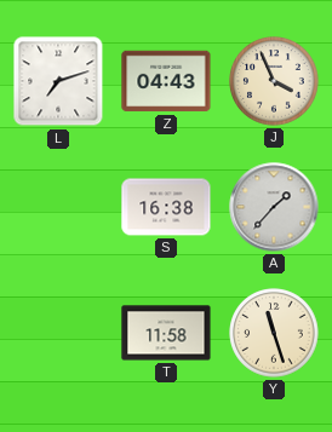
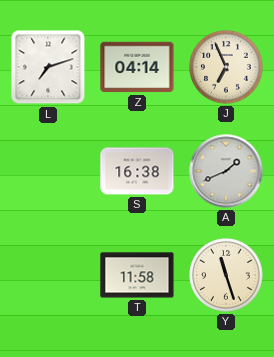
Z: 04:43 -> 04:14
J: 3:56 -> 6:56
A: 1:37 -> 1:41
